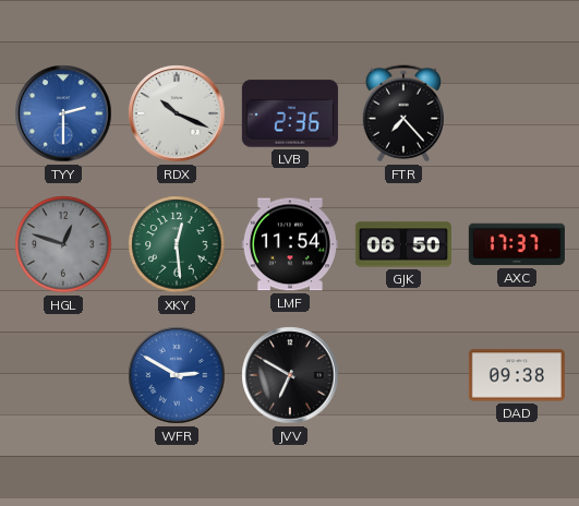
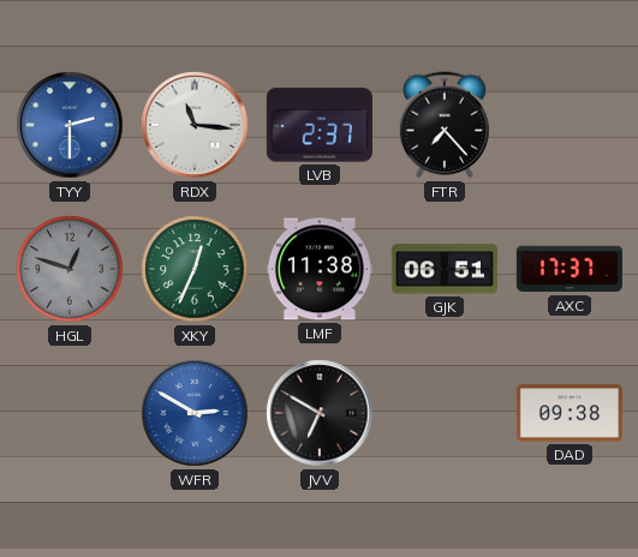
RDX: 10:19 -> 11:16
LVB: 2:36 -> 2:37
XKY: 12:29 -> 12:34
LMF: 11:54 -> 11:38
GJK: 06:50 -> 06:51
